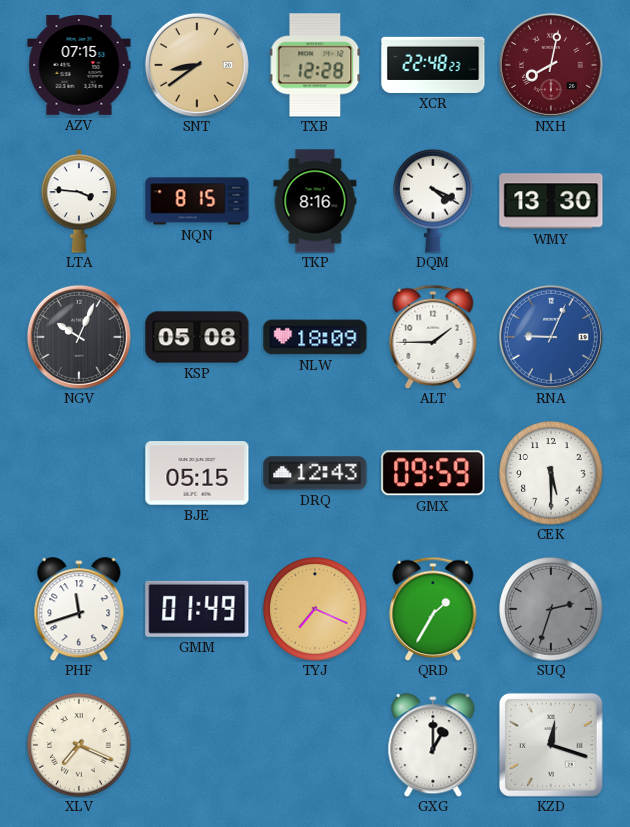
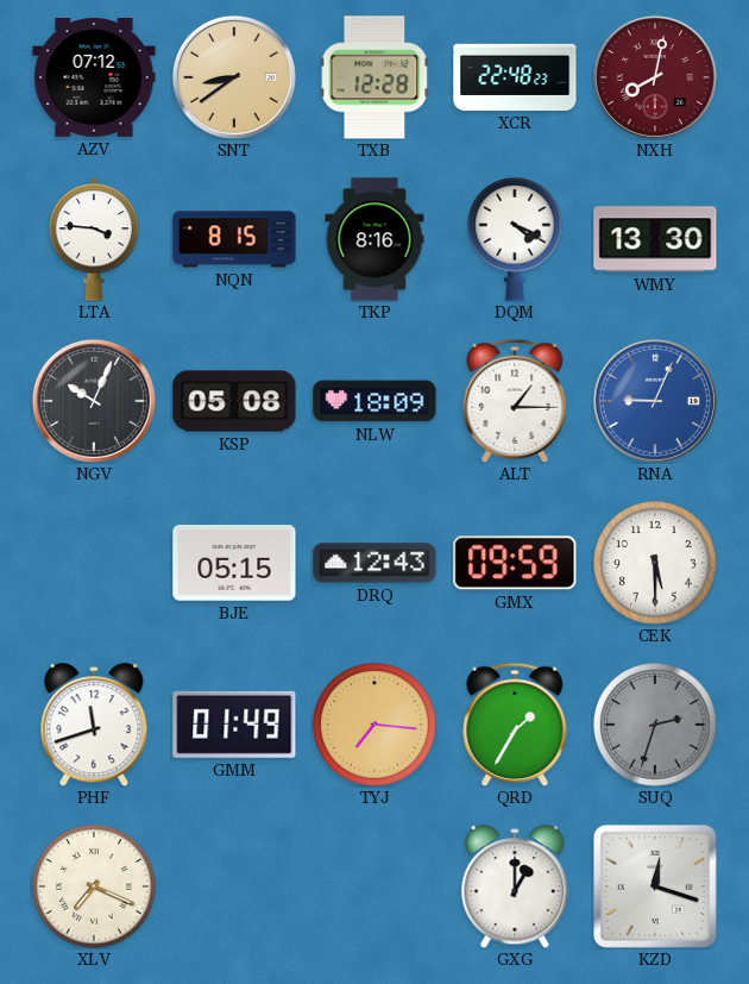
AZV: 07:15 -> 07:12
ALT: 1:45 -> 1:15
TYJ: 7:19 -> 7:16
